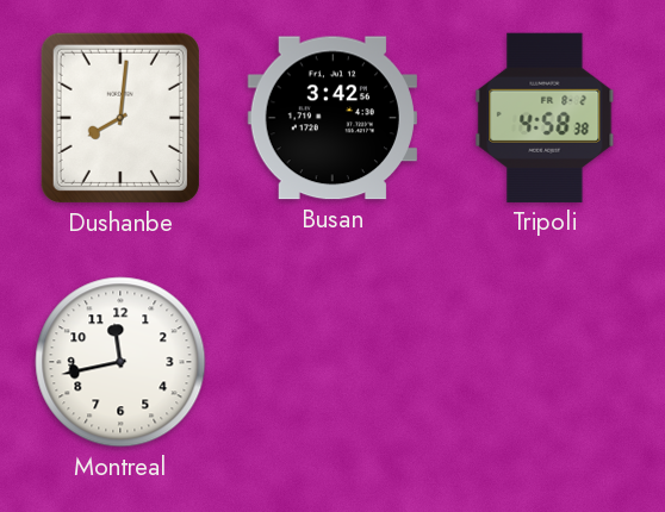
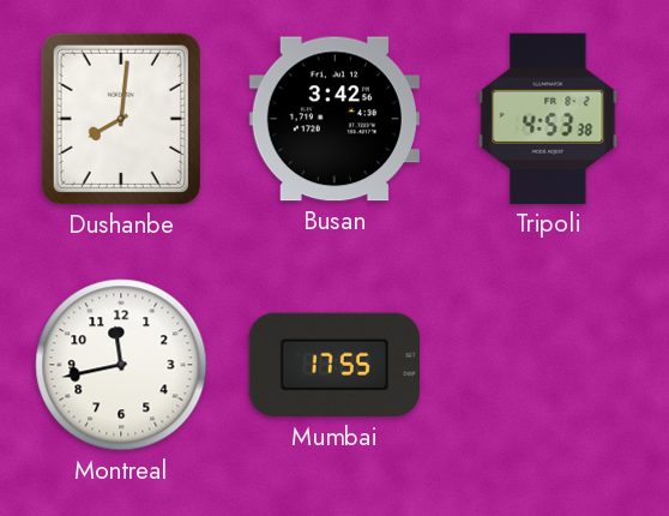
Tripoli: 4:58 -> 4:53
Mumbai: none -> 17:55
